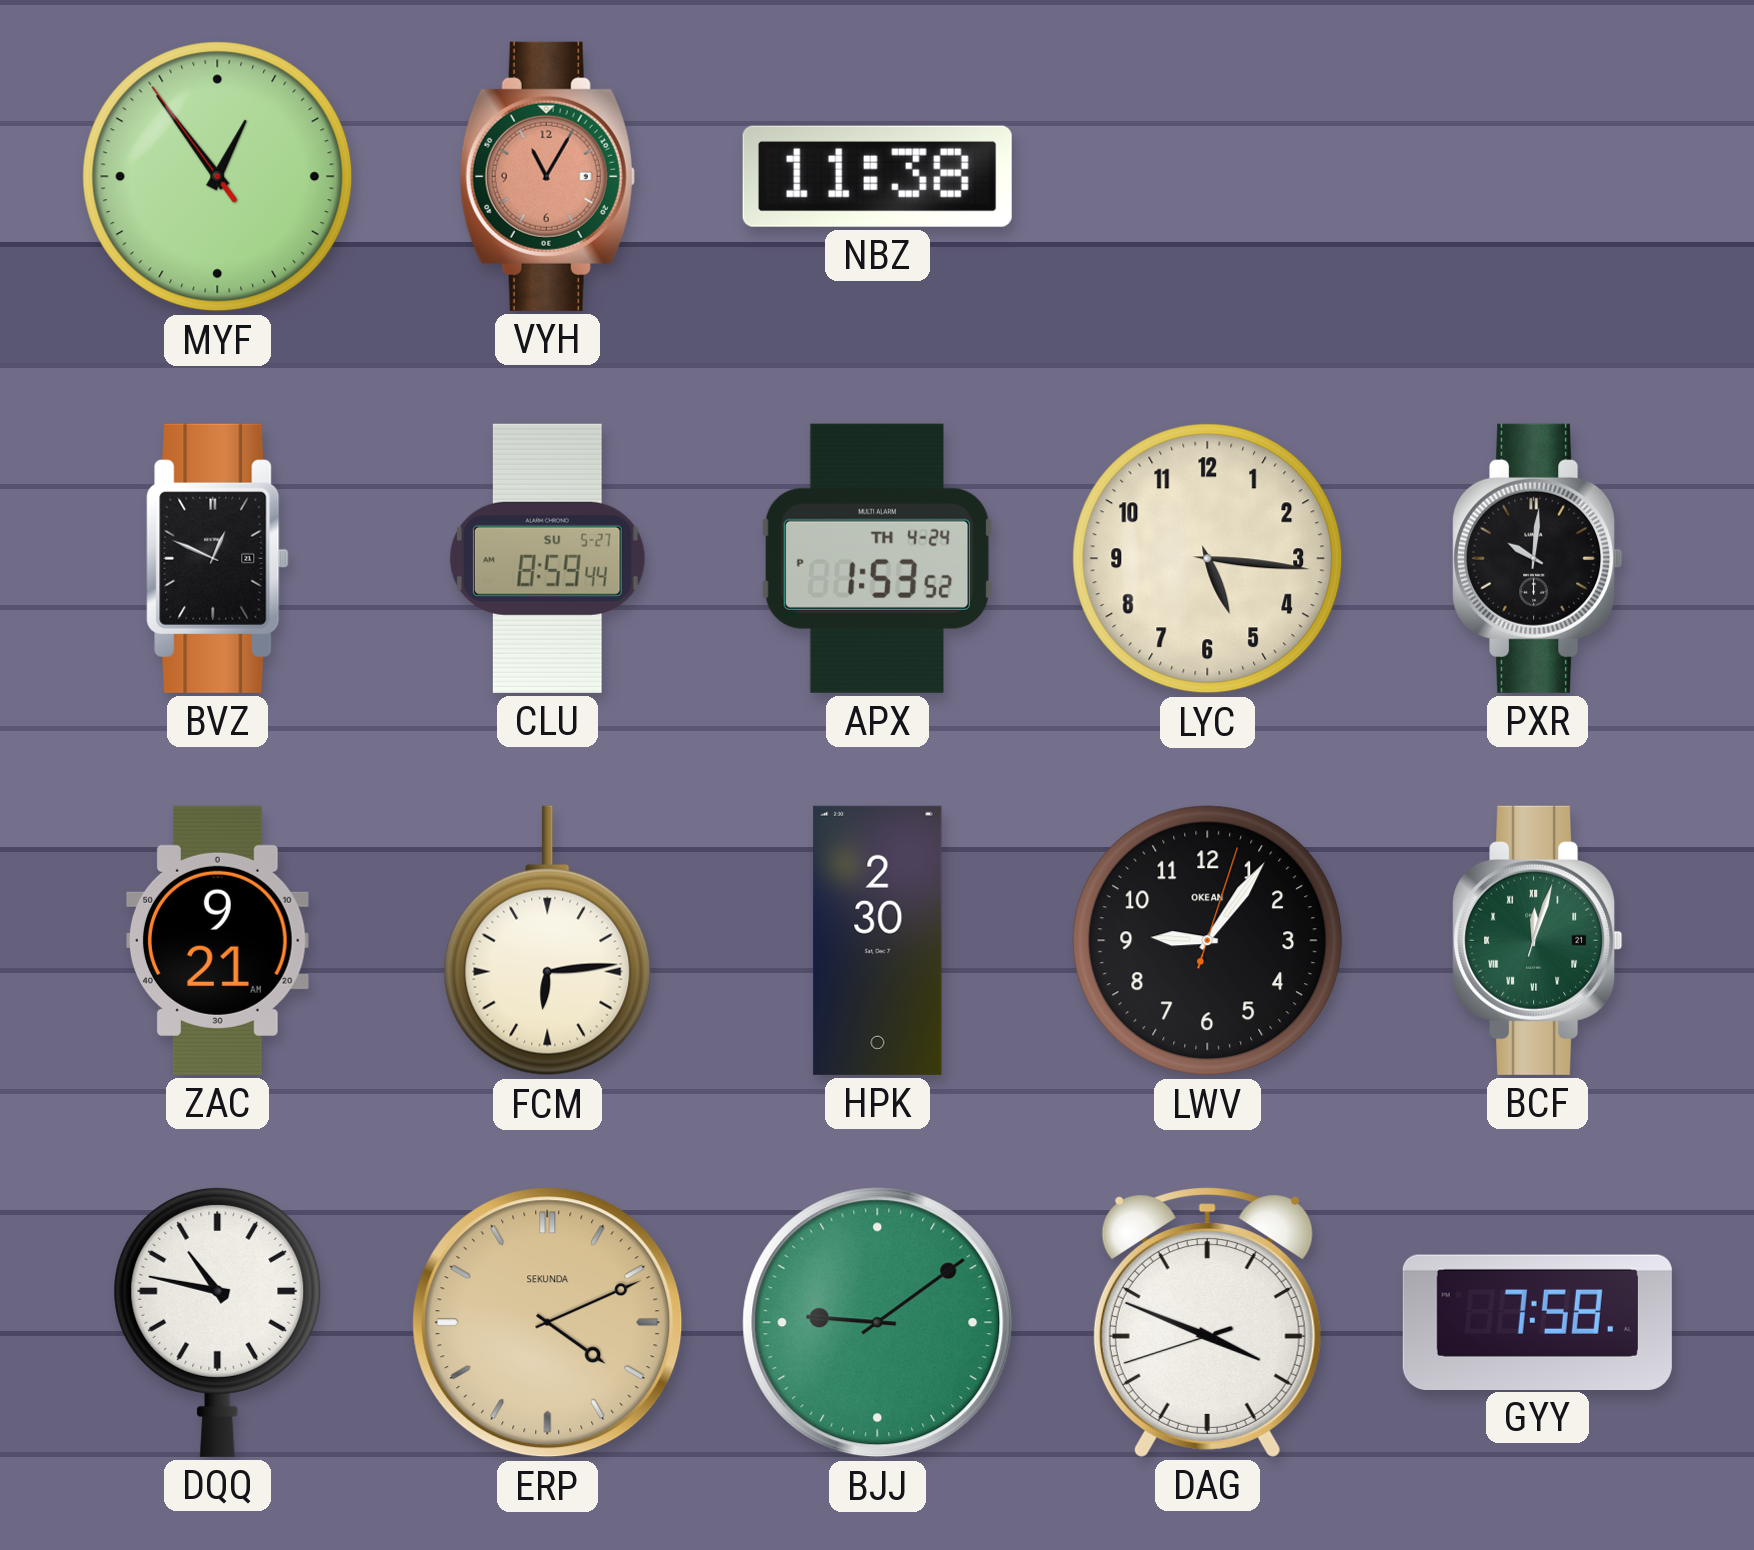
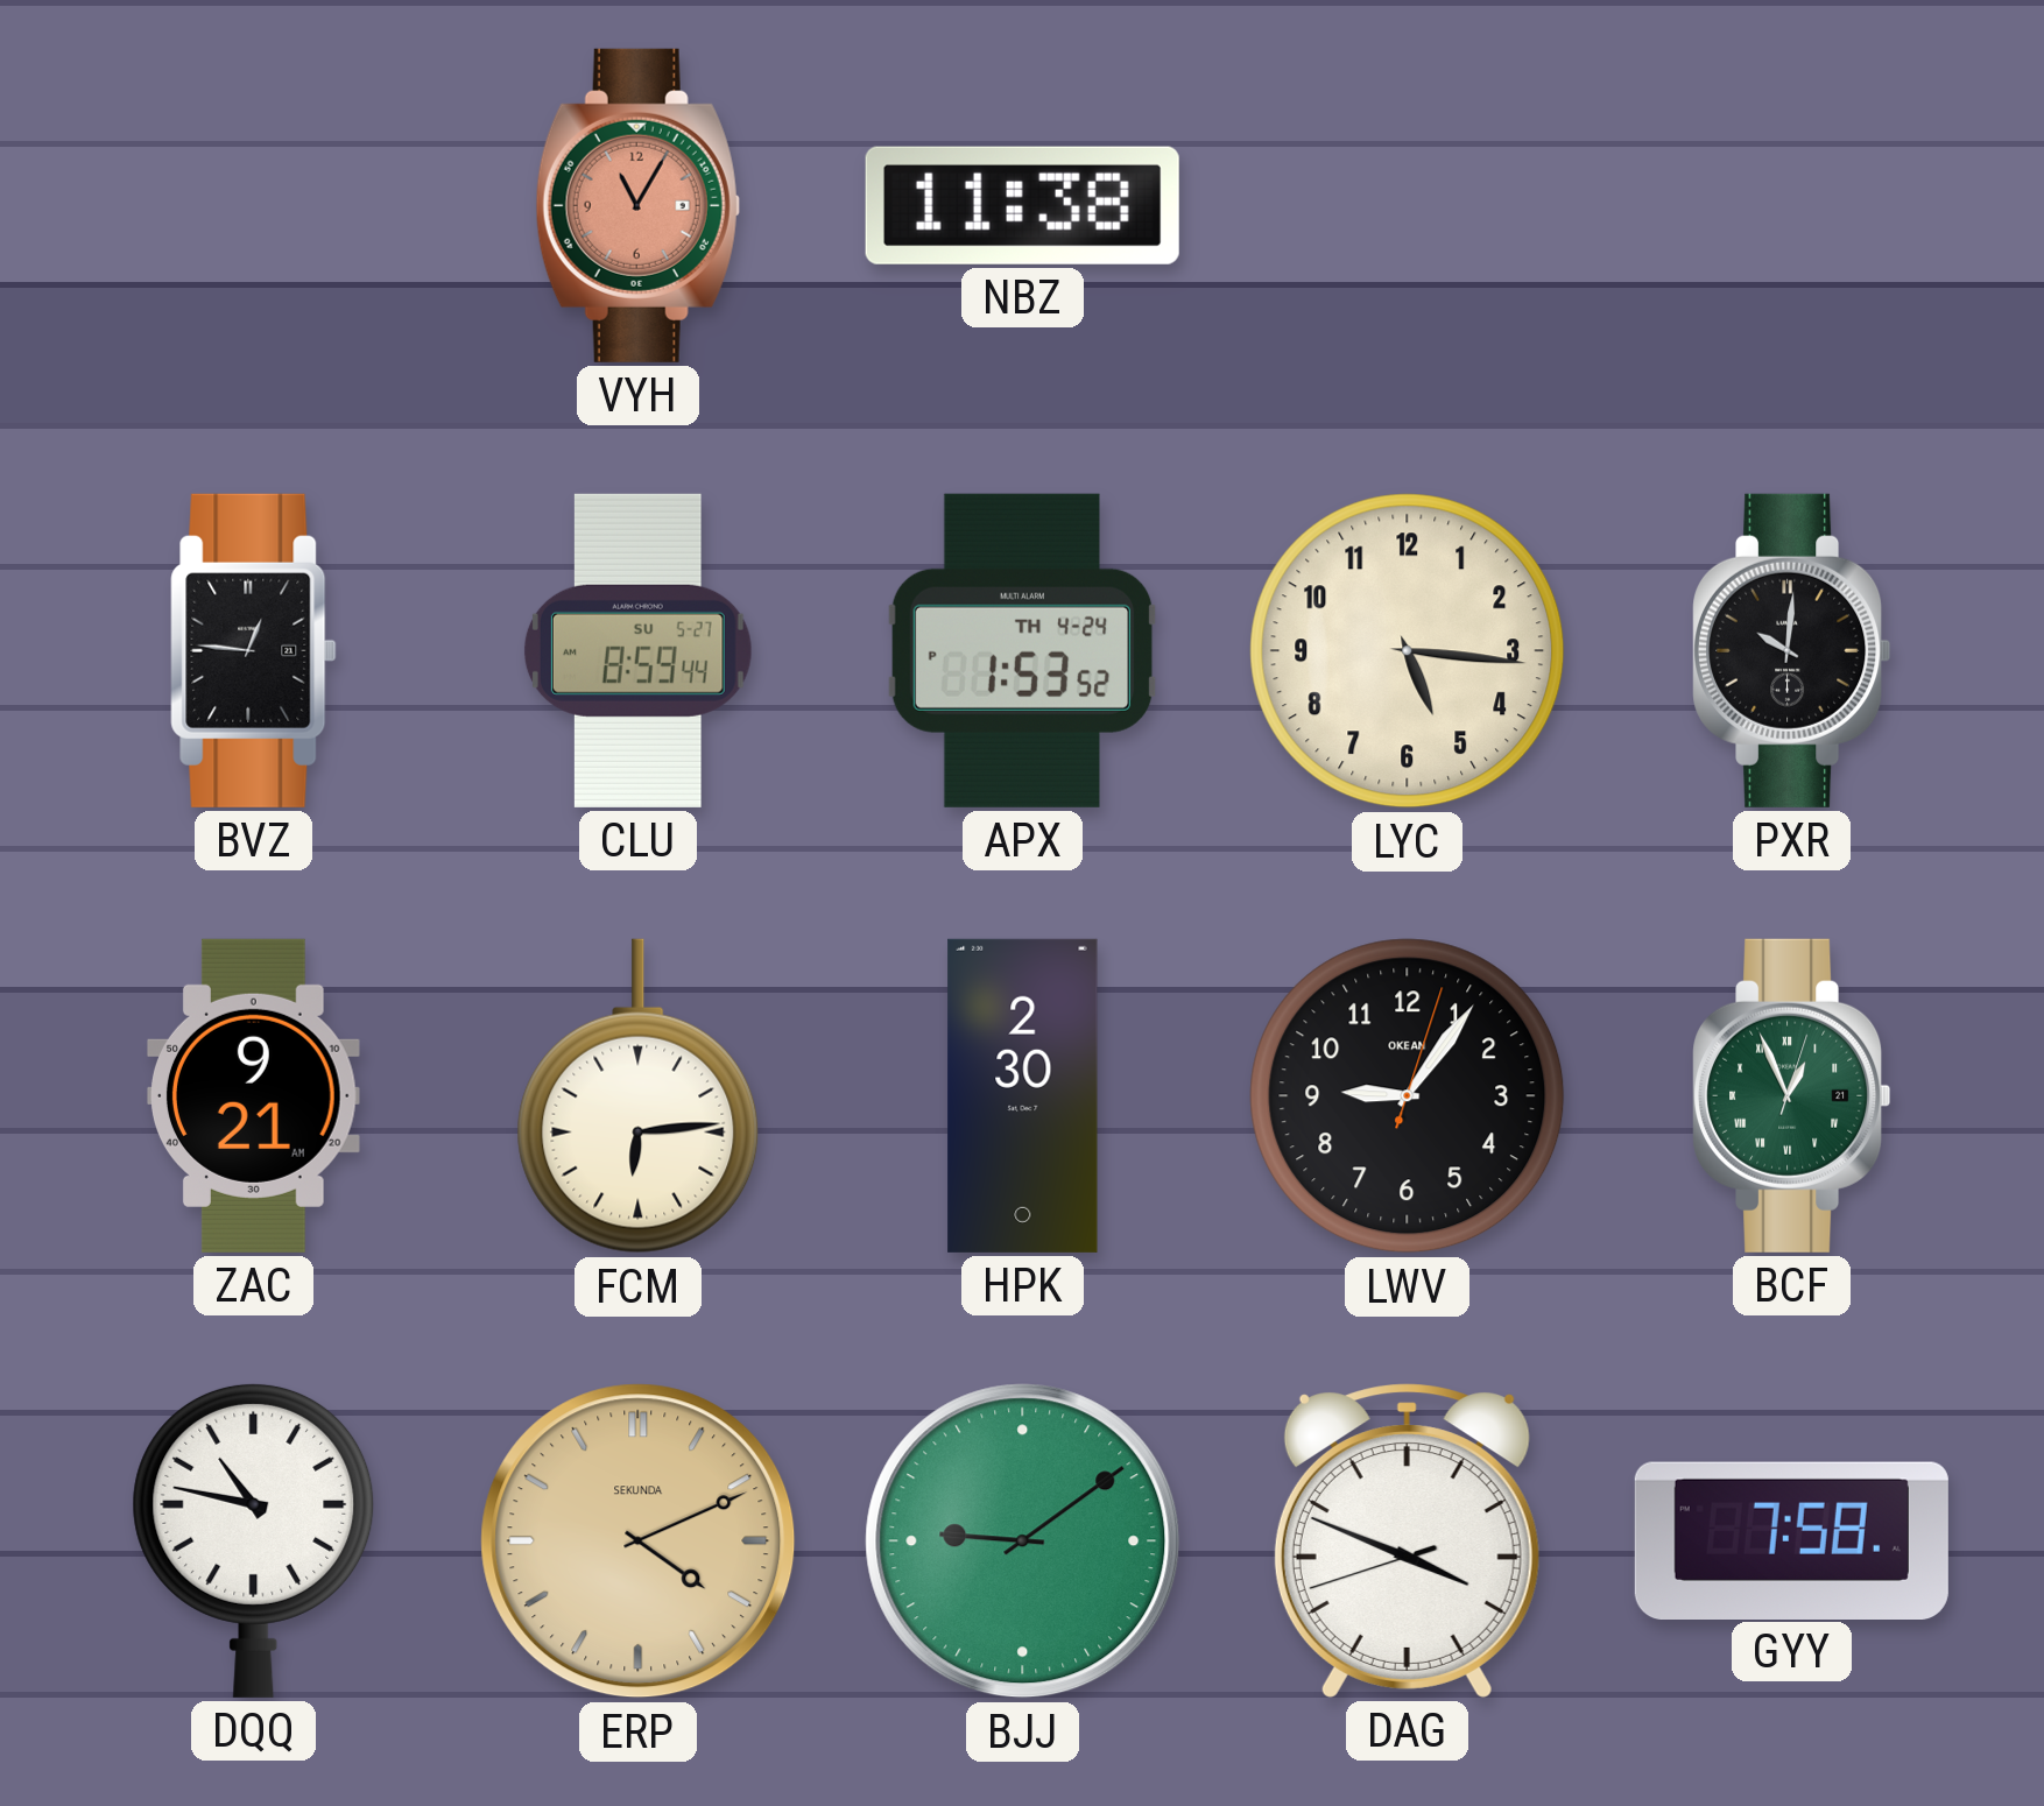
MYF: 12:53 -> none
BVZ: 12:49 -> 12:46
BCF: 12:03 -> 12:56
